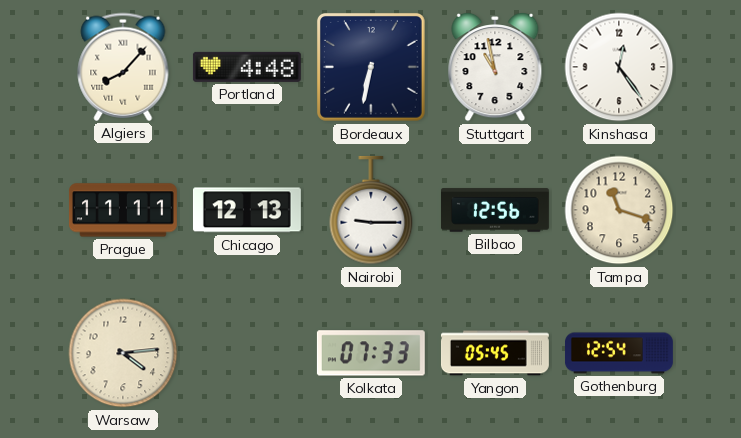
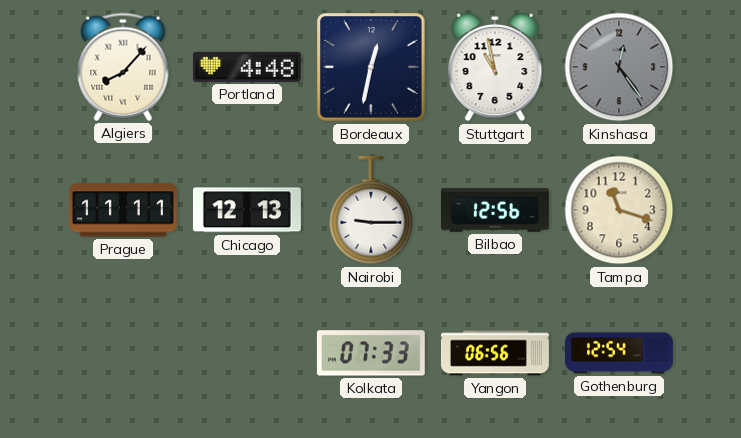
Bordeaux: 6:32 -> 12:32
Kinshasa dial: white -> grey
Warsaw: 4:14 -> none
Yangon: 05:45 -> 06:56
